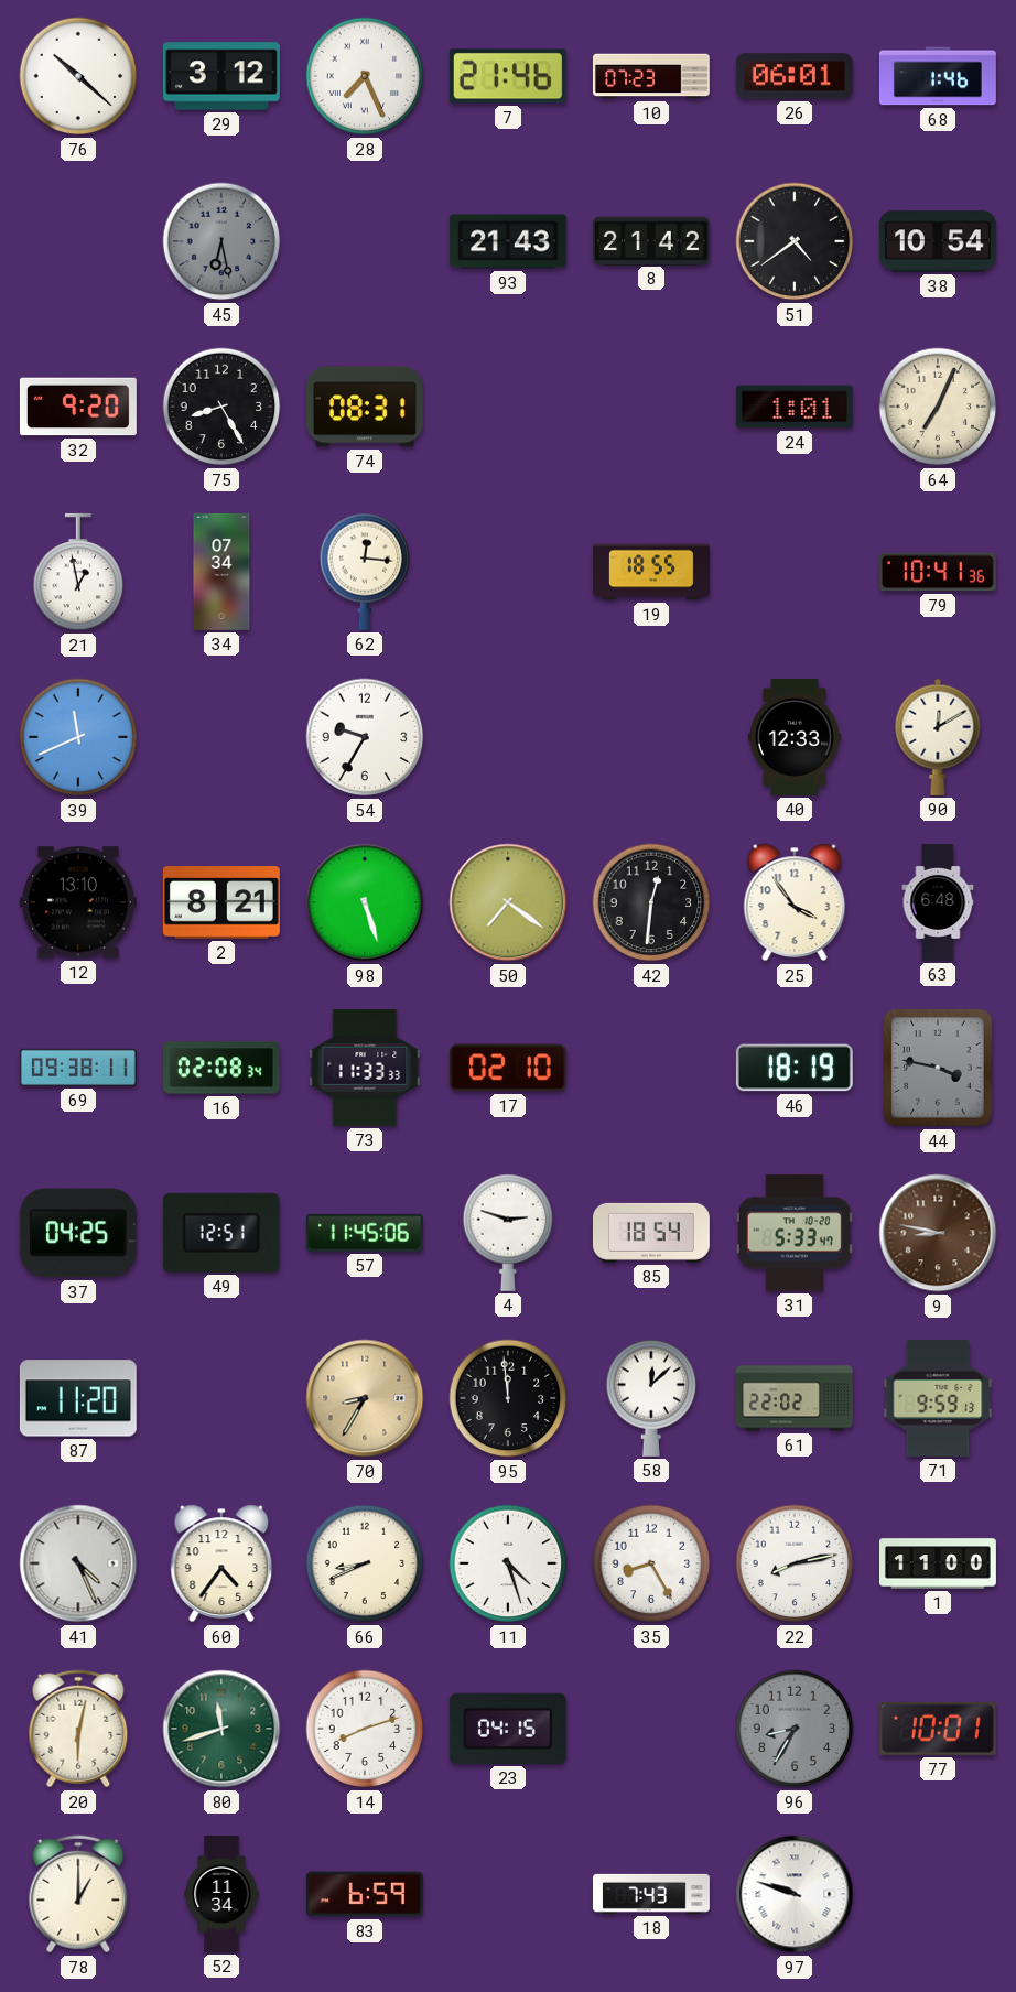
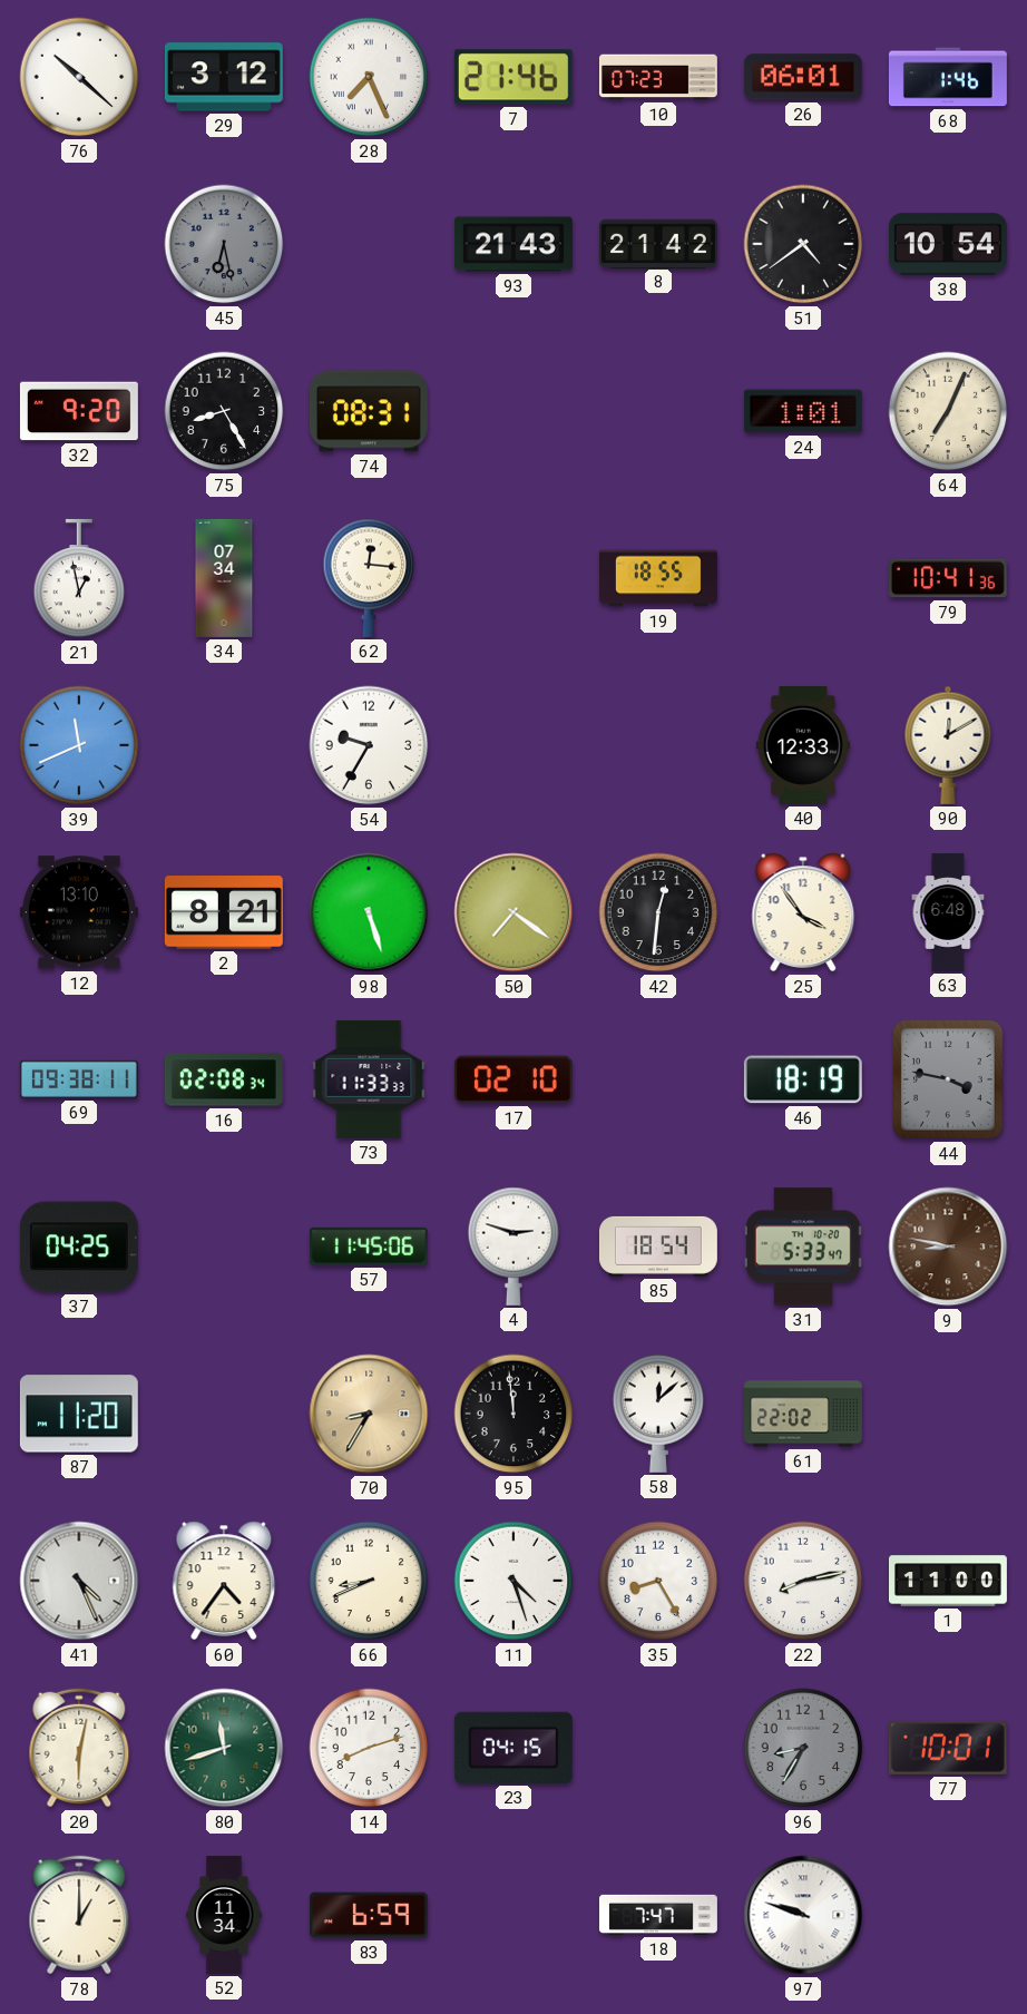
49: 12:51 -> none
71: 9:59 -> none
18: 7:43 -> 7:47
